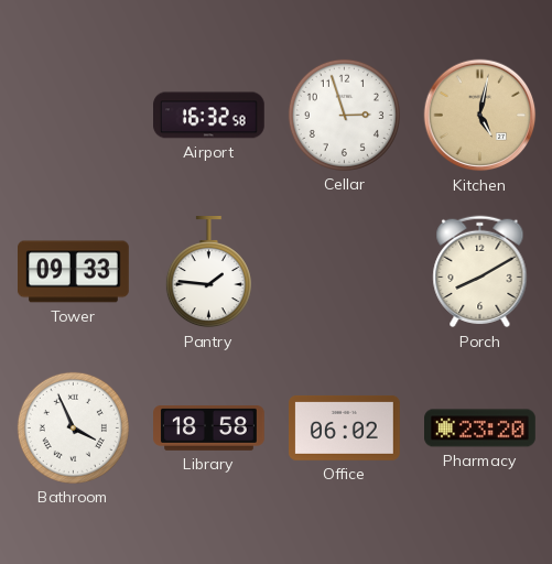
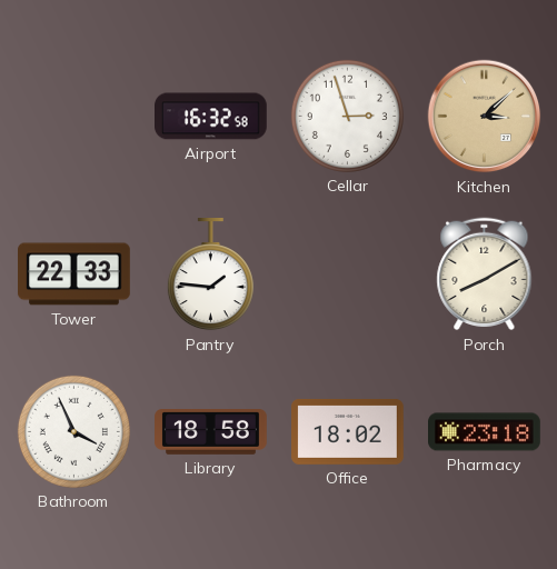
Kitchen: 5:02 -> 3:08
Tower: 09:33 -> 22:33
Office: 06:02 -> 18:02
Pharmacy: 23:20 -> 23:18
